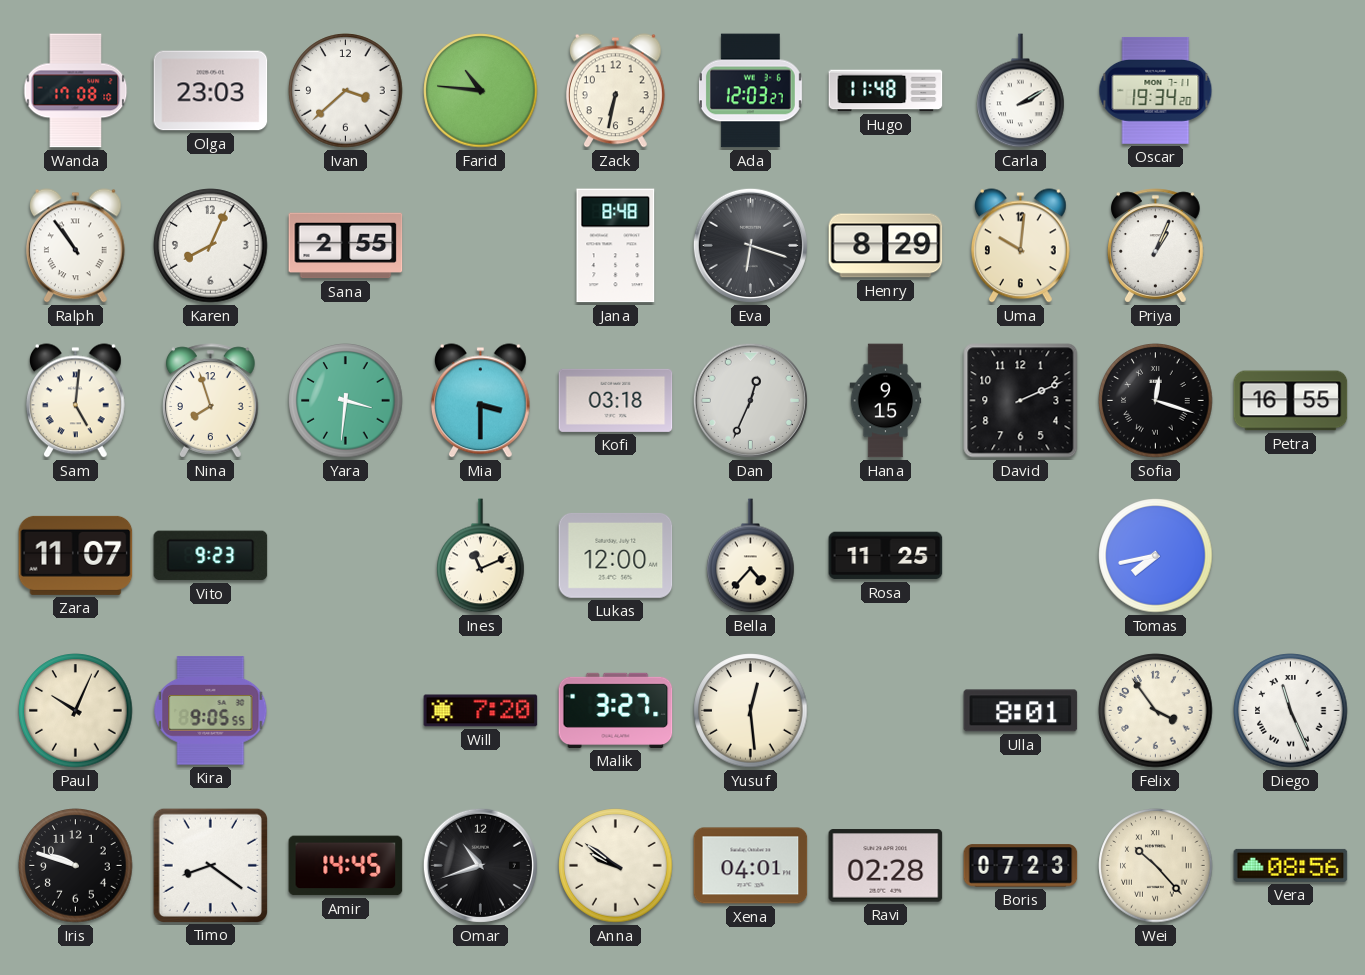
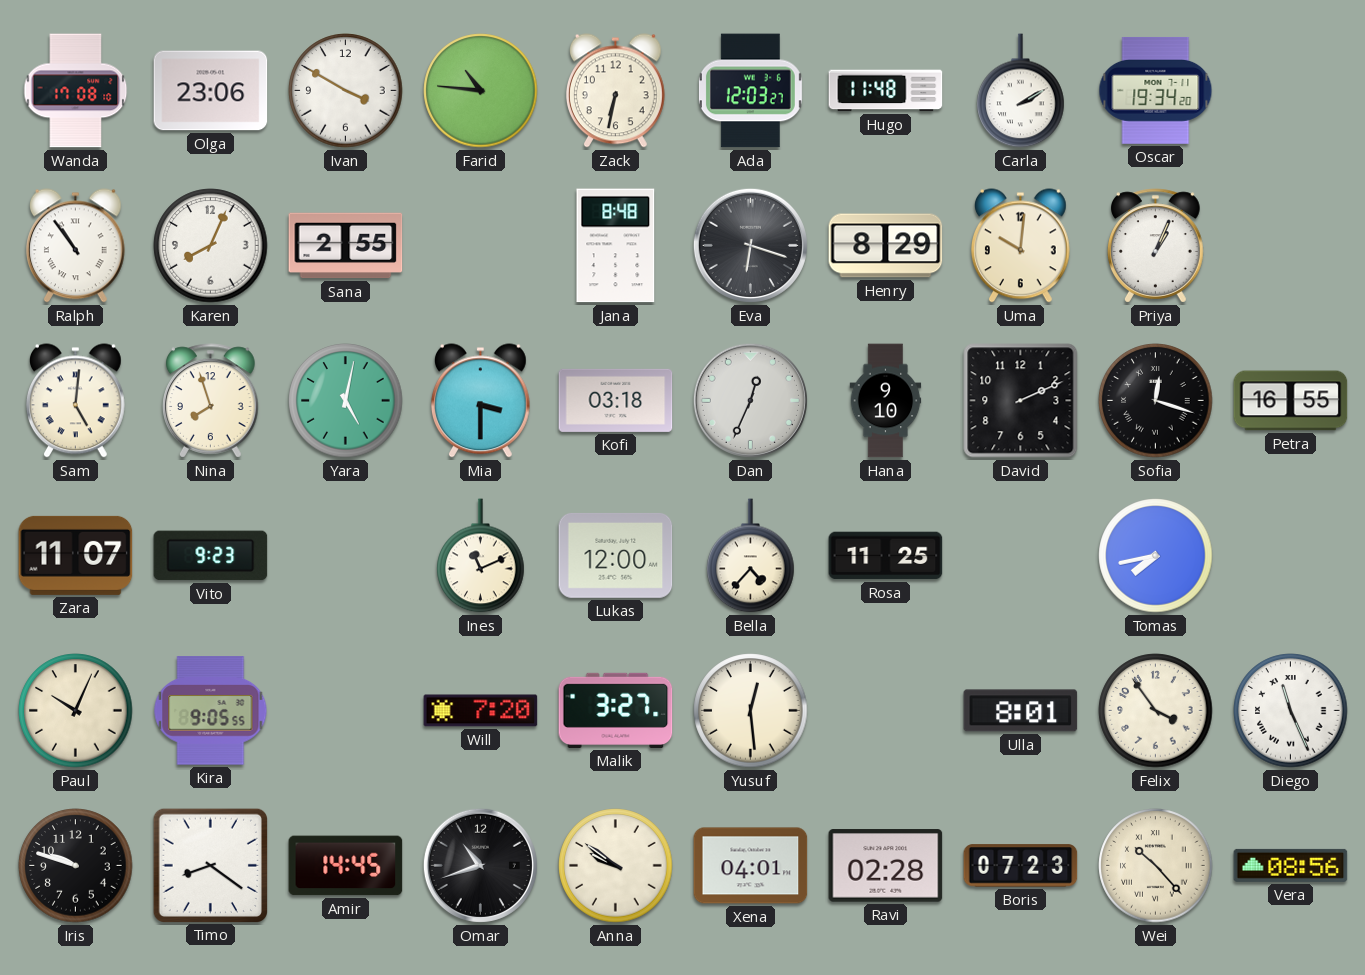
Olga: 23:03 -> 23:06
Ivan: 3:38 -> 3:50
Yara: 3:31 -> 5:02
Hana: 9:15 -> 9:10
